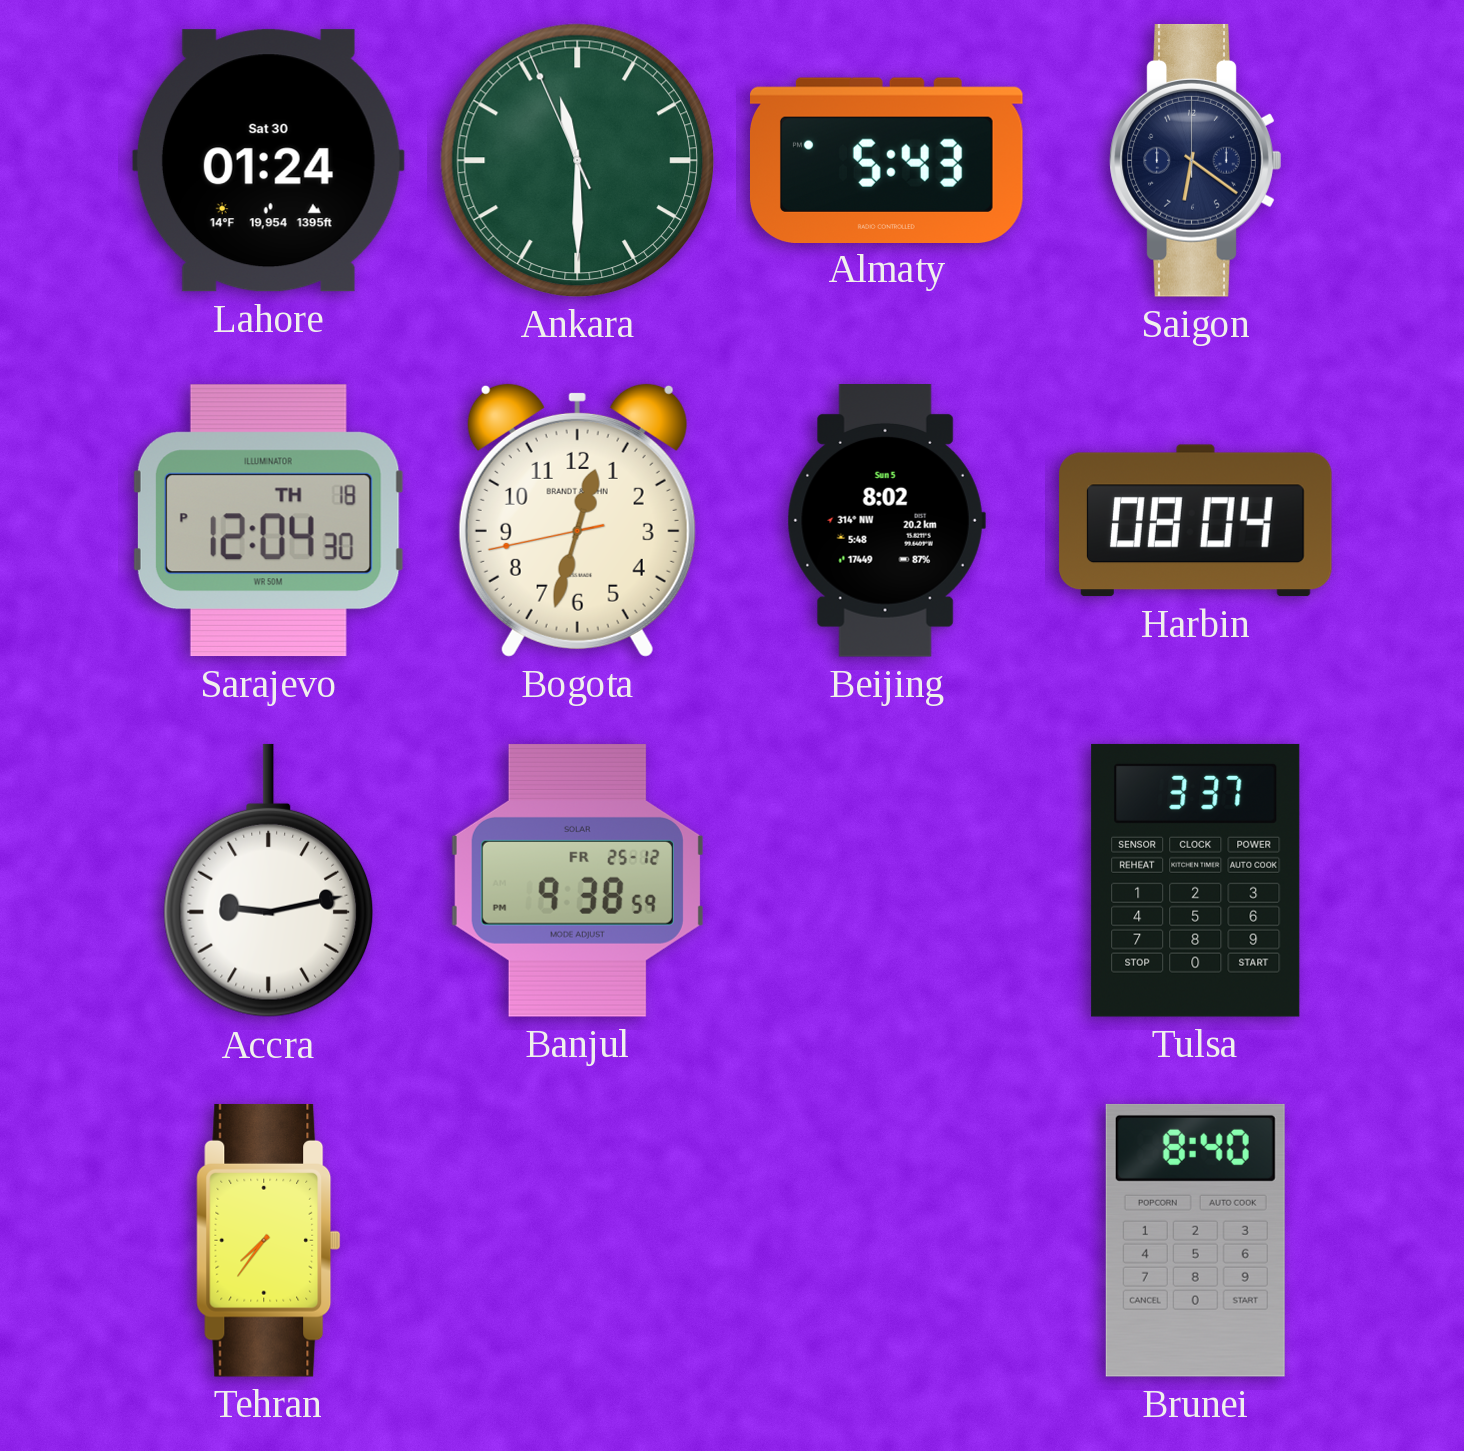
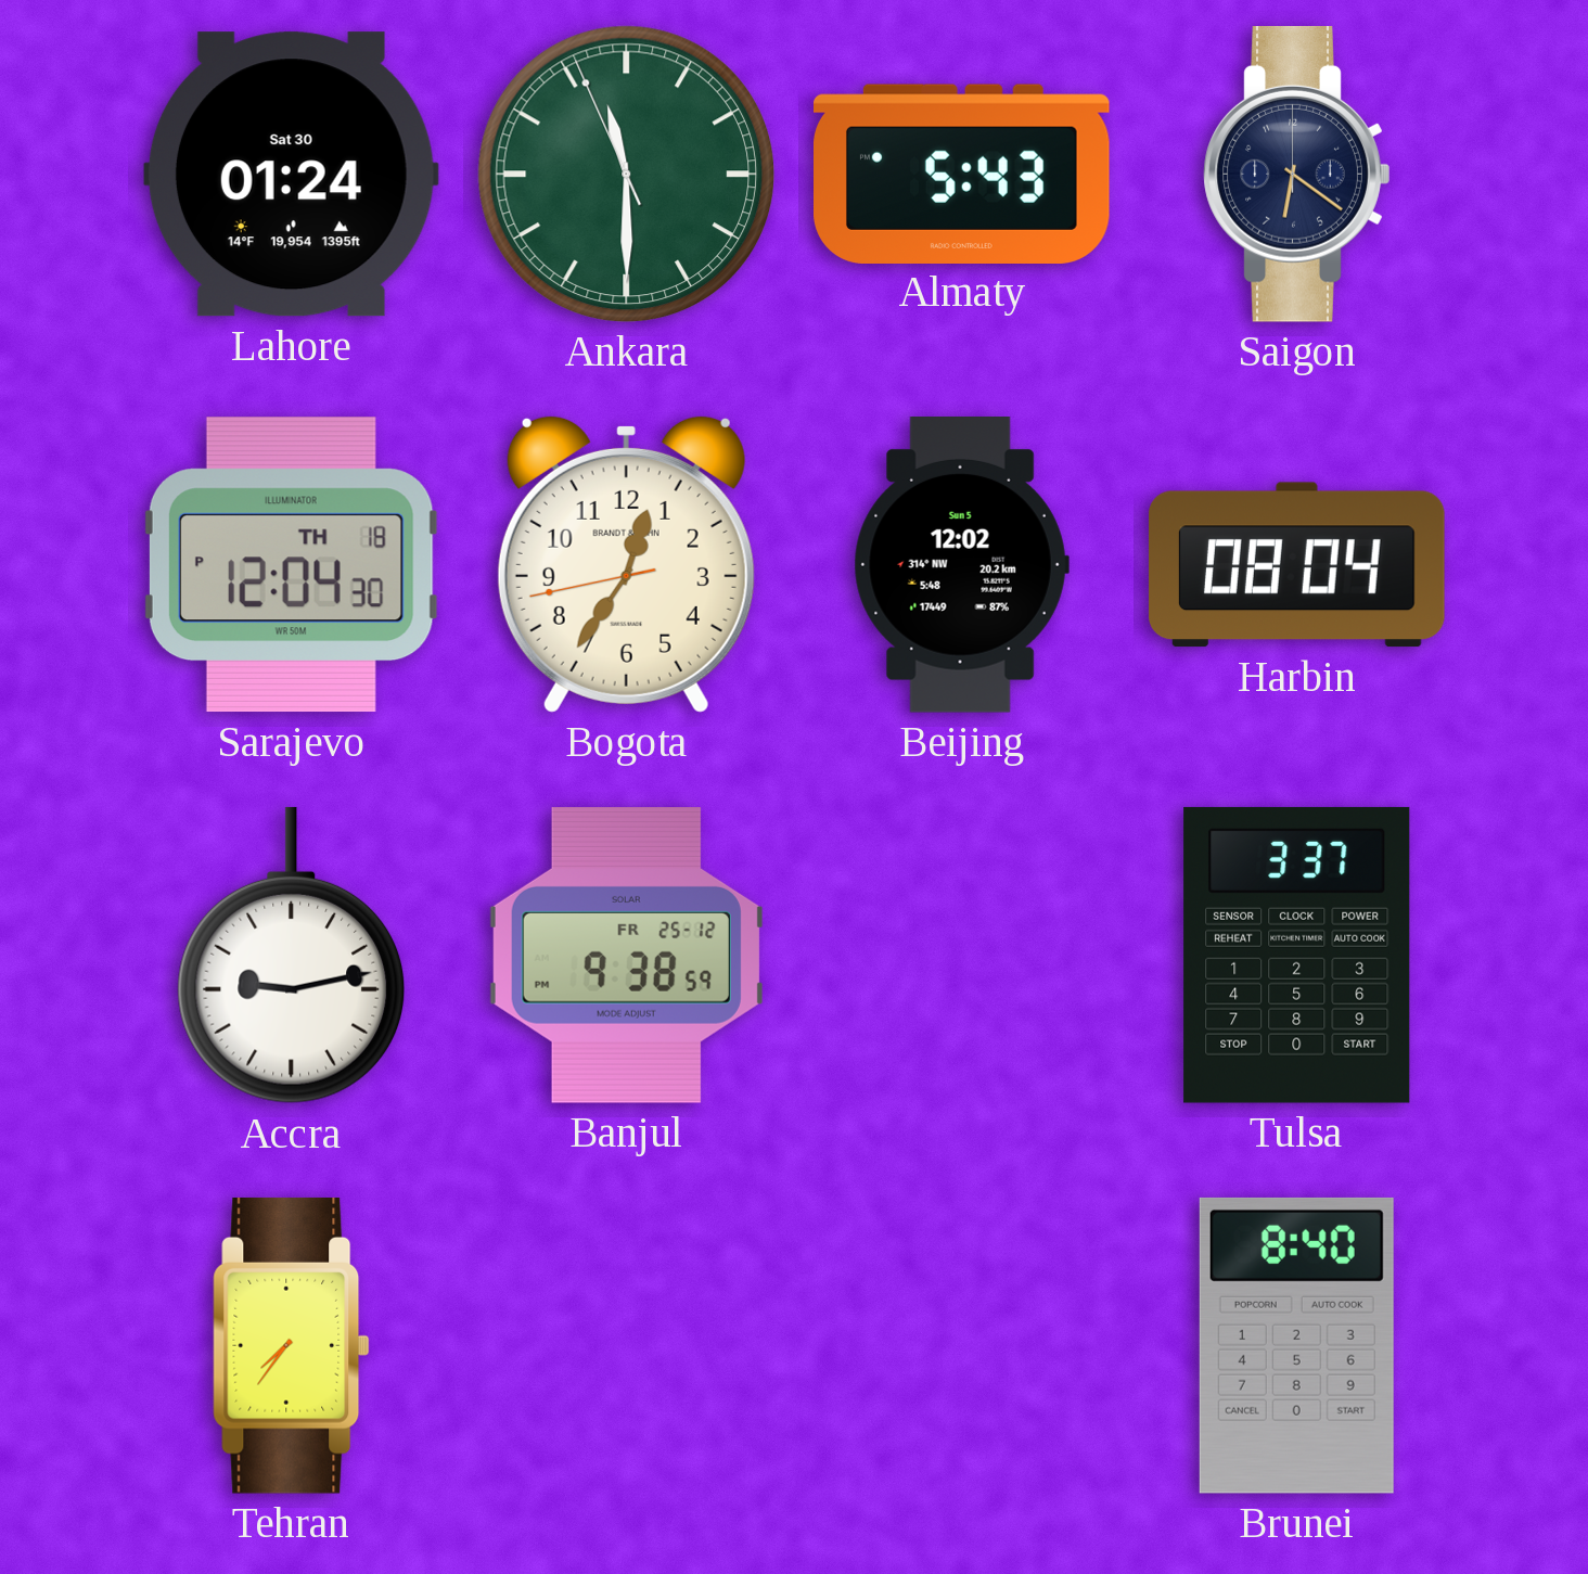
Bogota: 12:32 -> 12:35
Beijing: 8:02 -> 12:02
